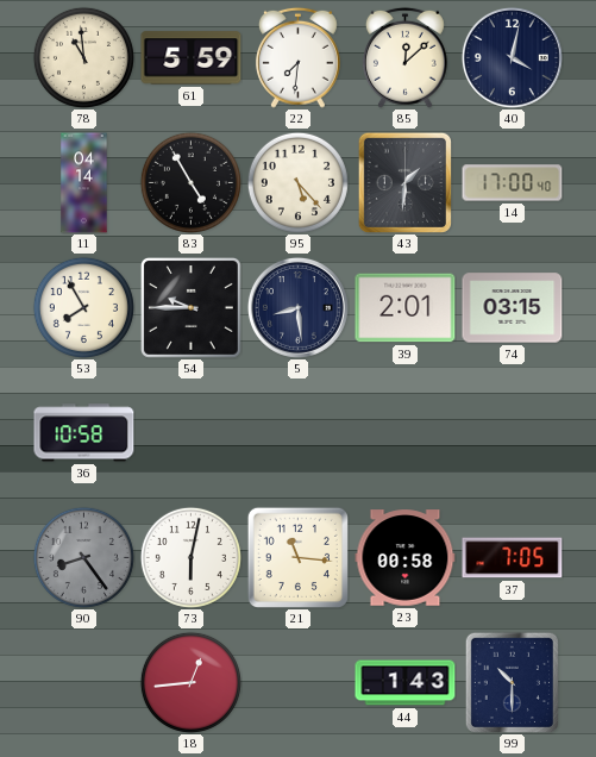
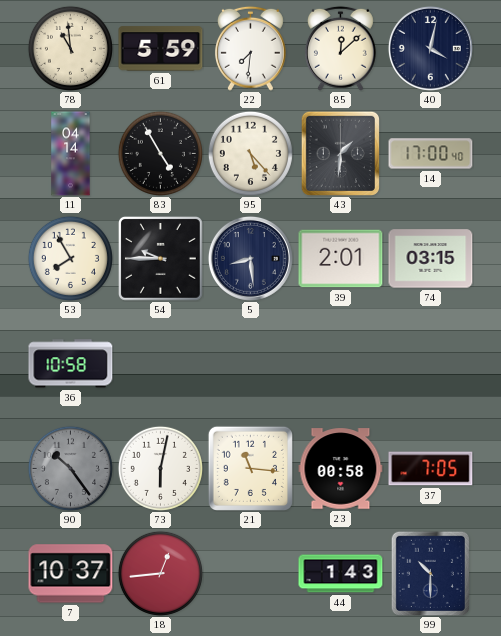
90: 8:24 -> 10:24
7: none -> 10:37
